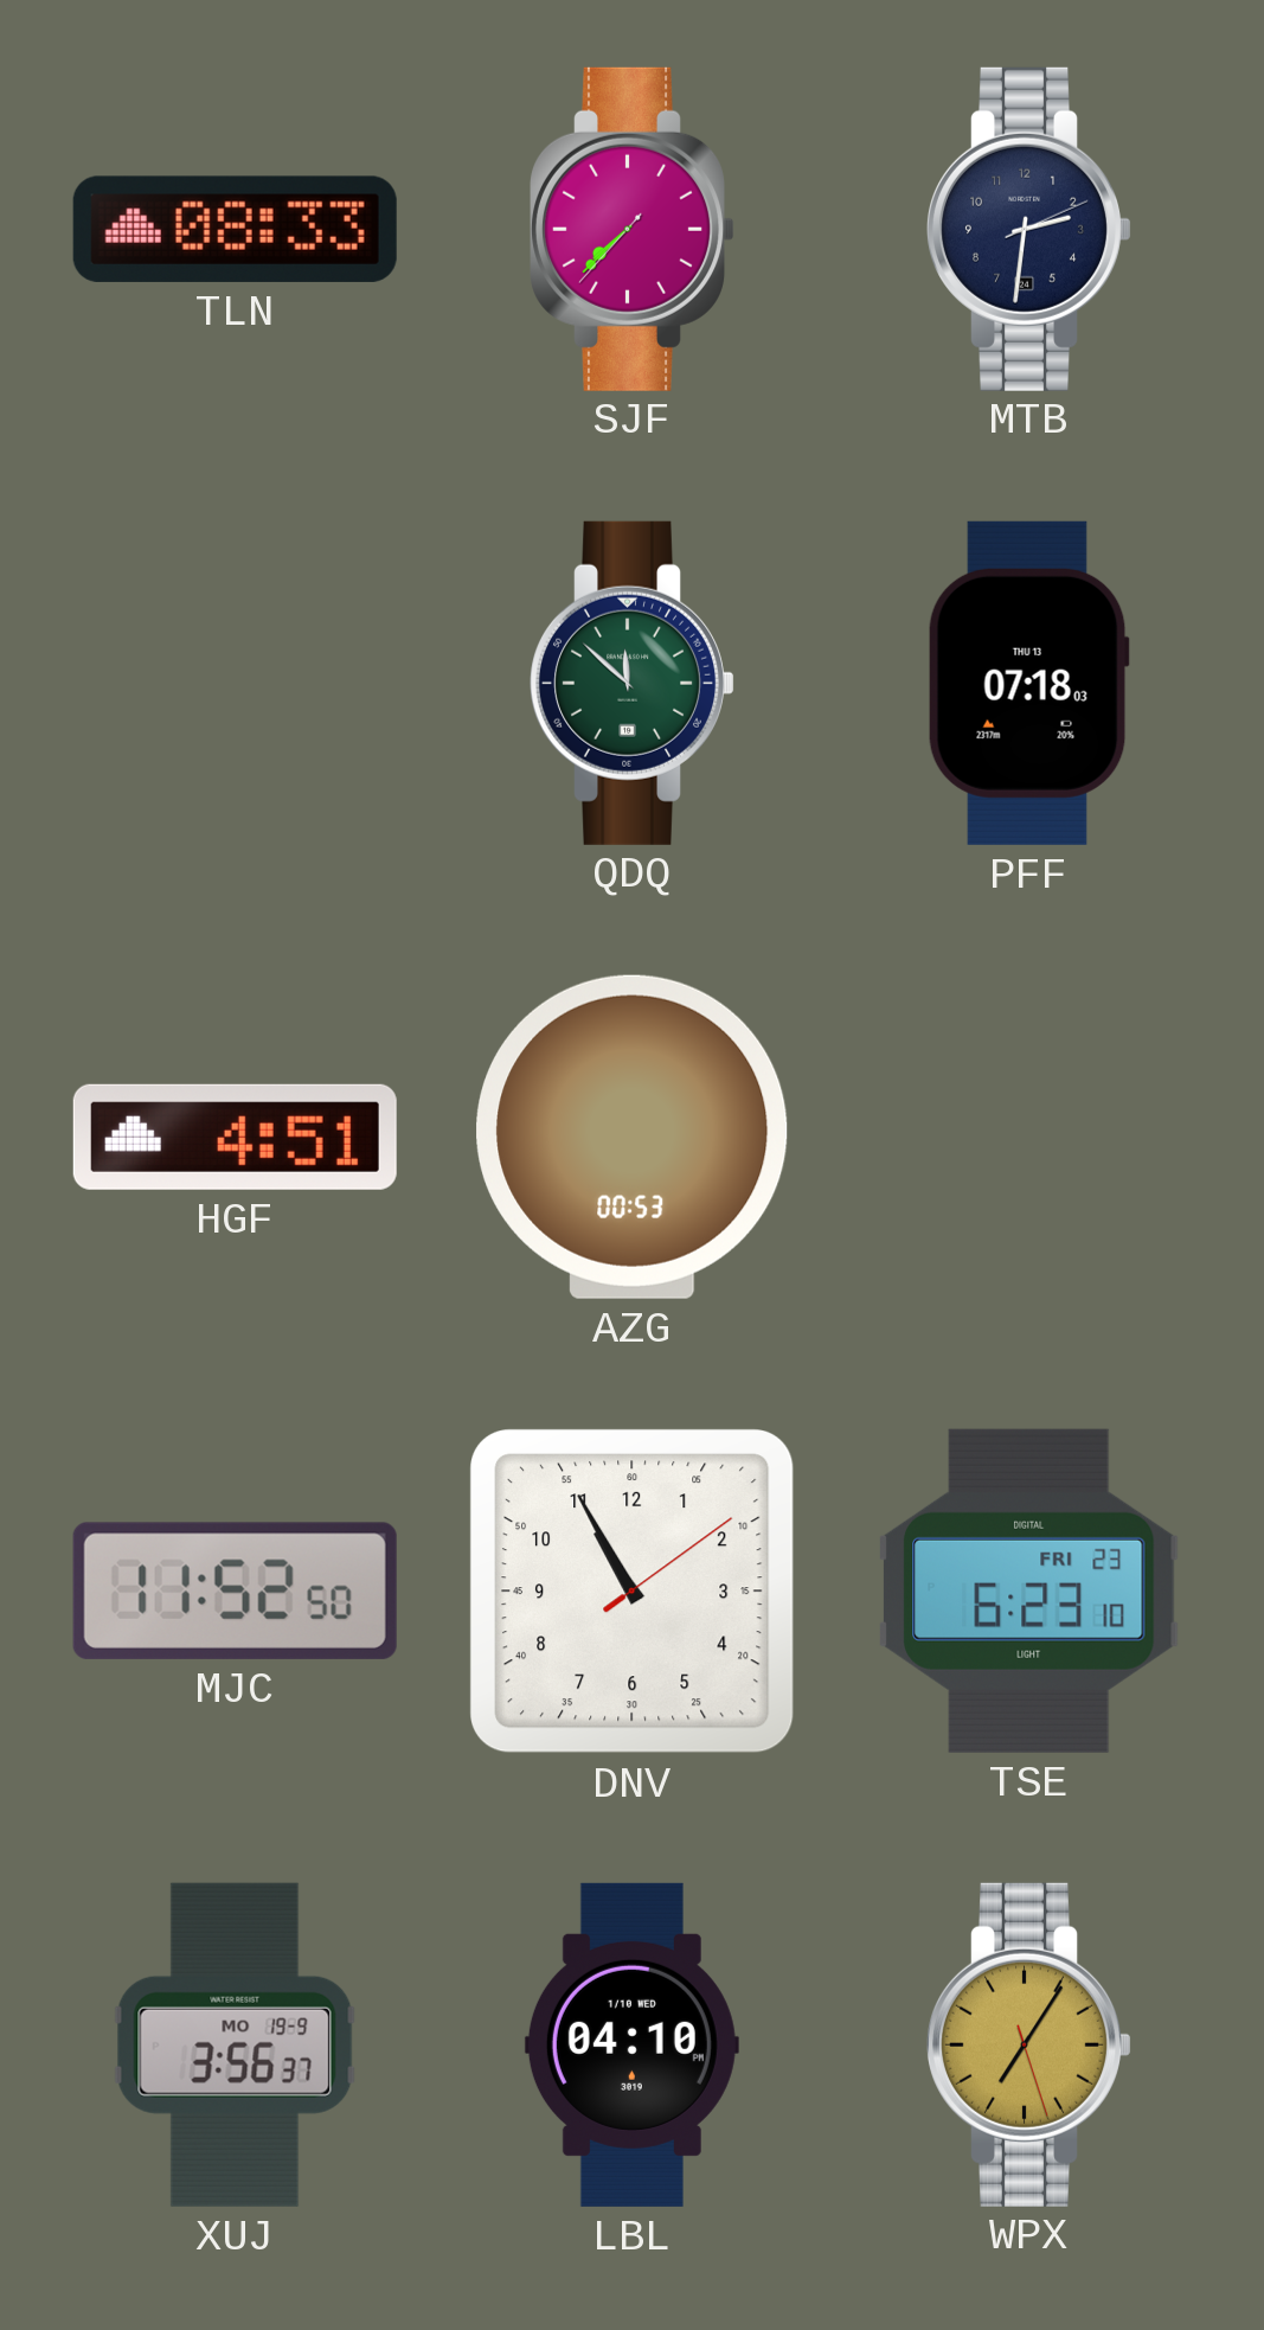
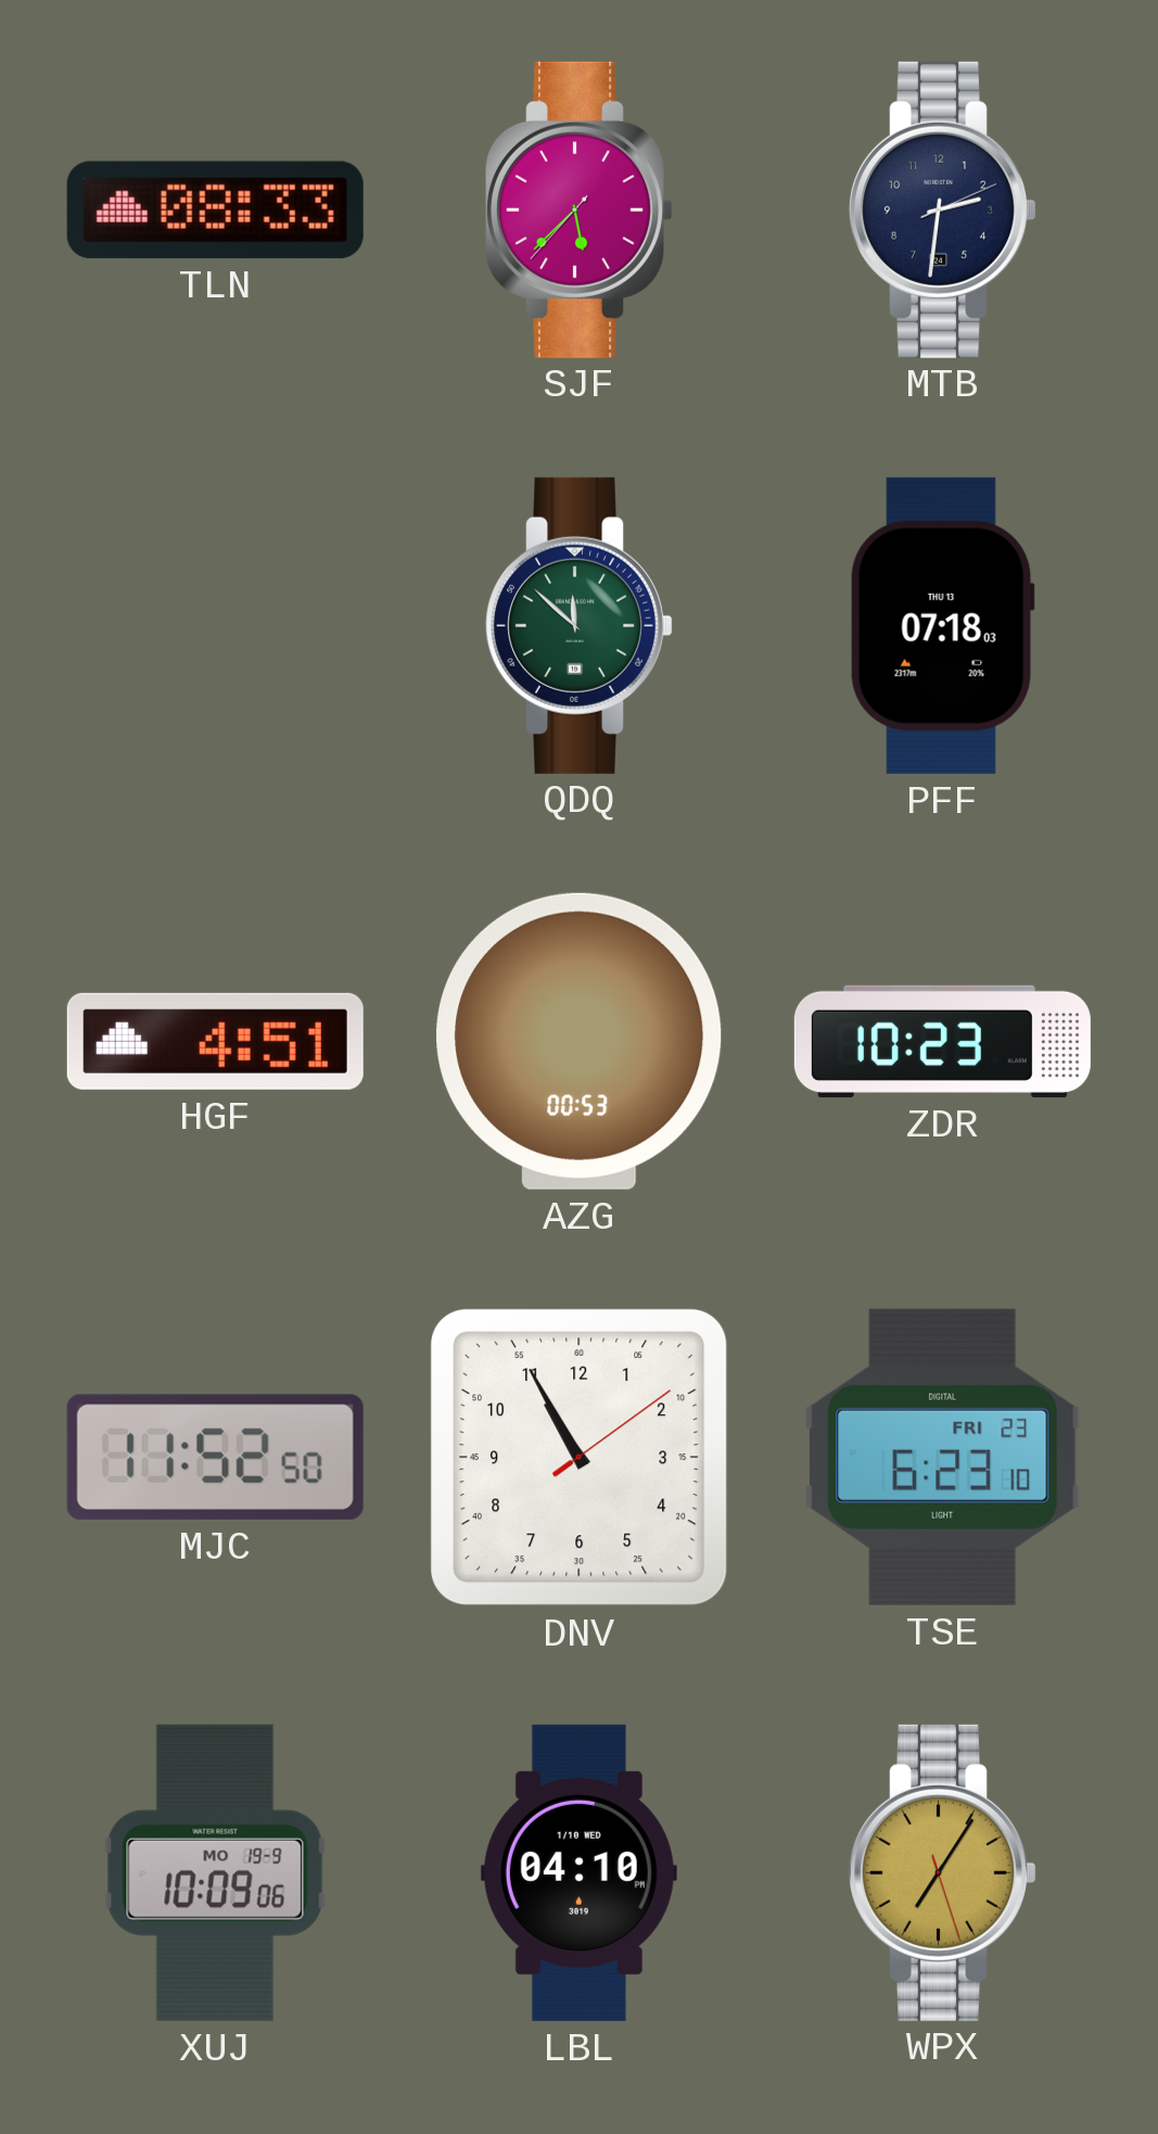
SJF: 7:37 -> 5:37
ZDR: none -> 10:23
XUJ: 3:56 -> 10:09
